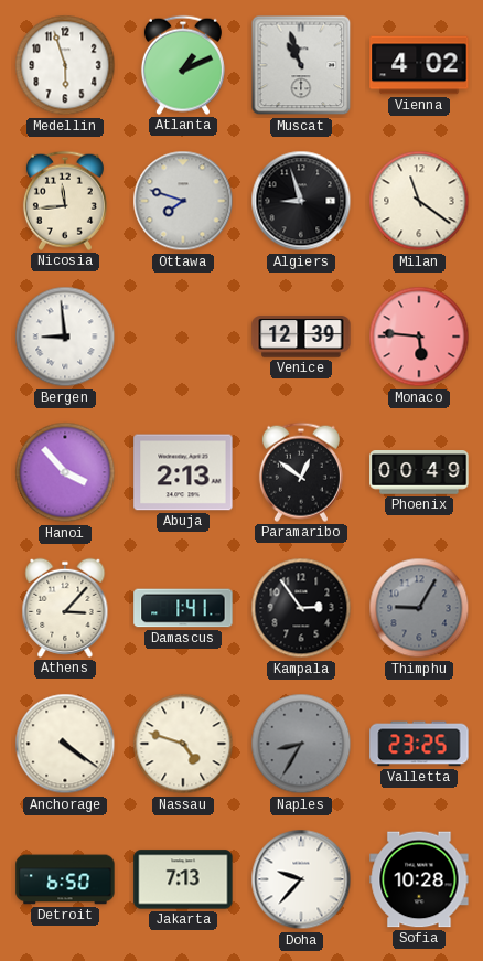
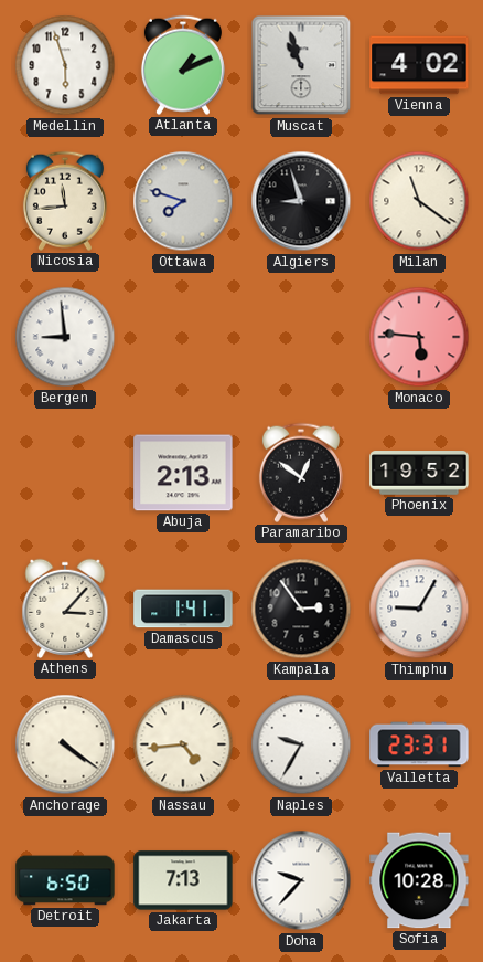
Venice: 12:39 -> none
Hanoi: 3:53 -> none
Phoenix: 00:49 -> 19:52
Thimphu dial: grey -> white
Nassau: 4:48 -> 4:44
Naples: 8:35 -> 9:35
Naples dial: grey -> white
Valletta: 23:25 -> 23:31
